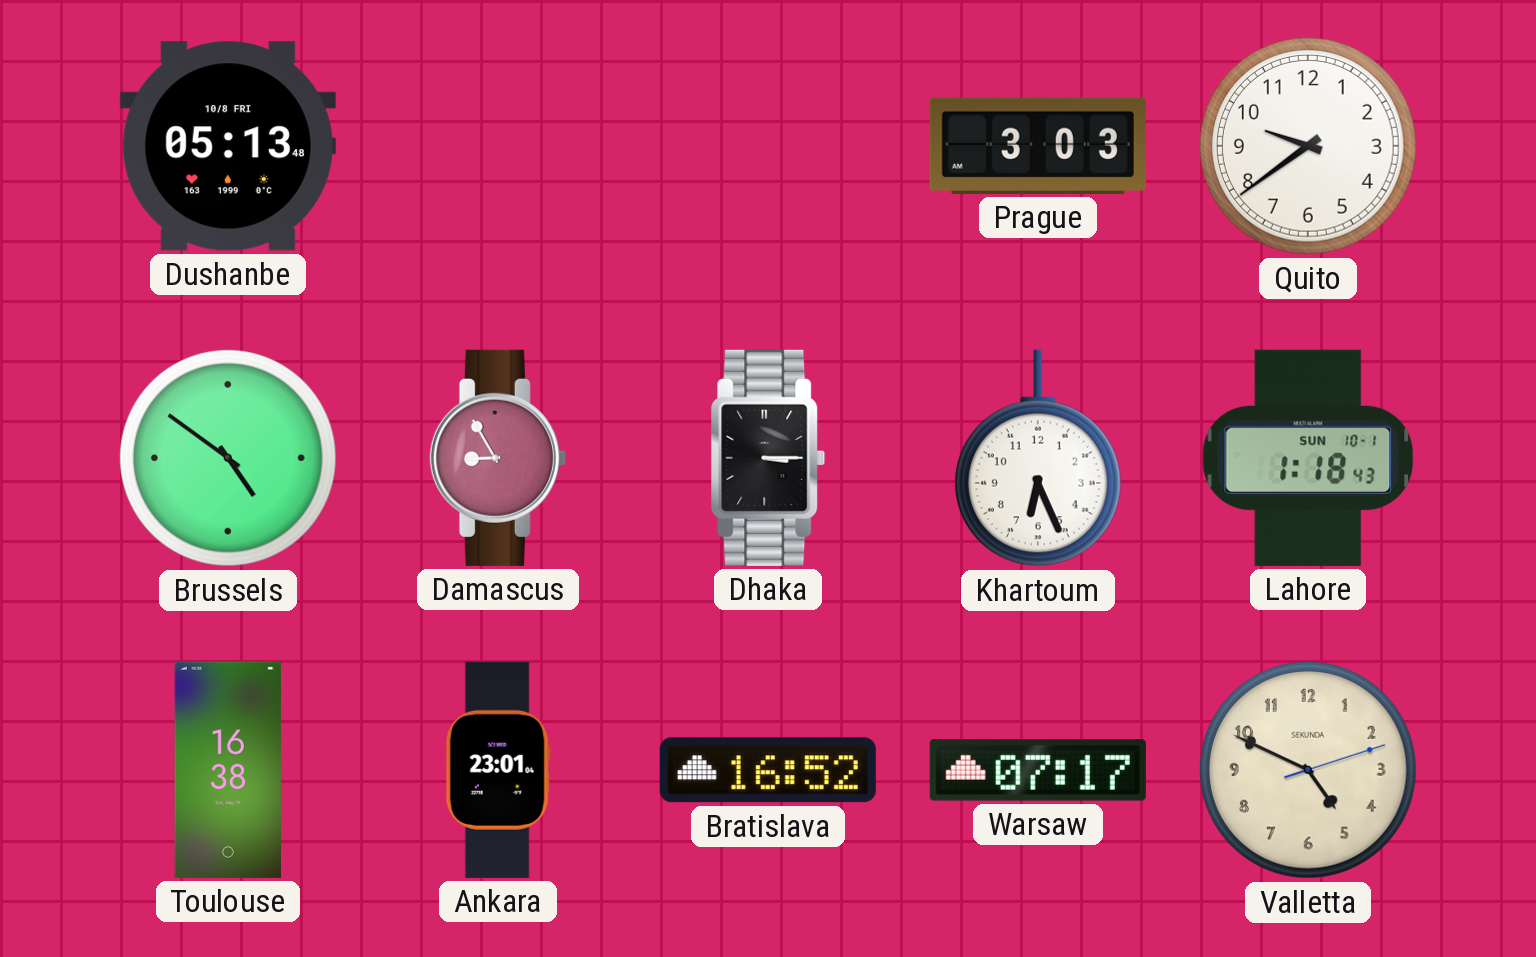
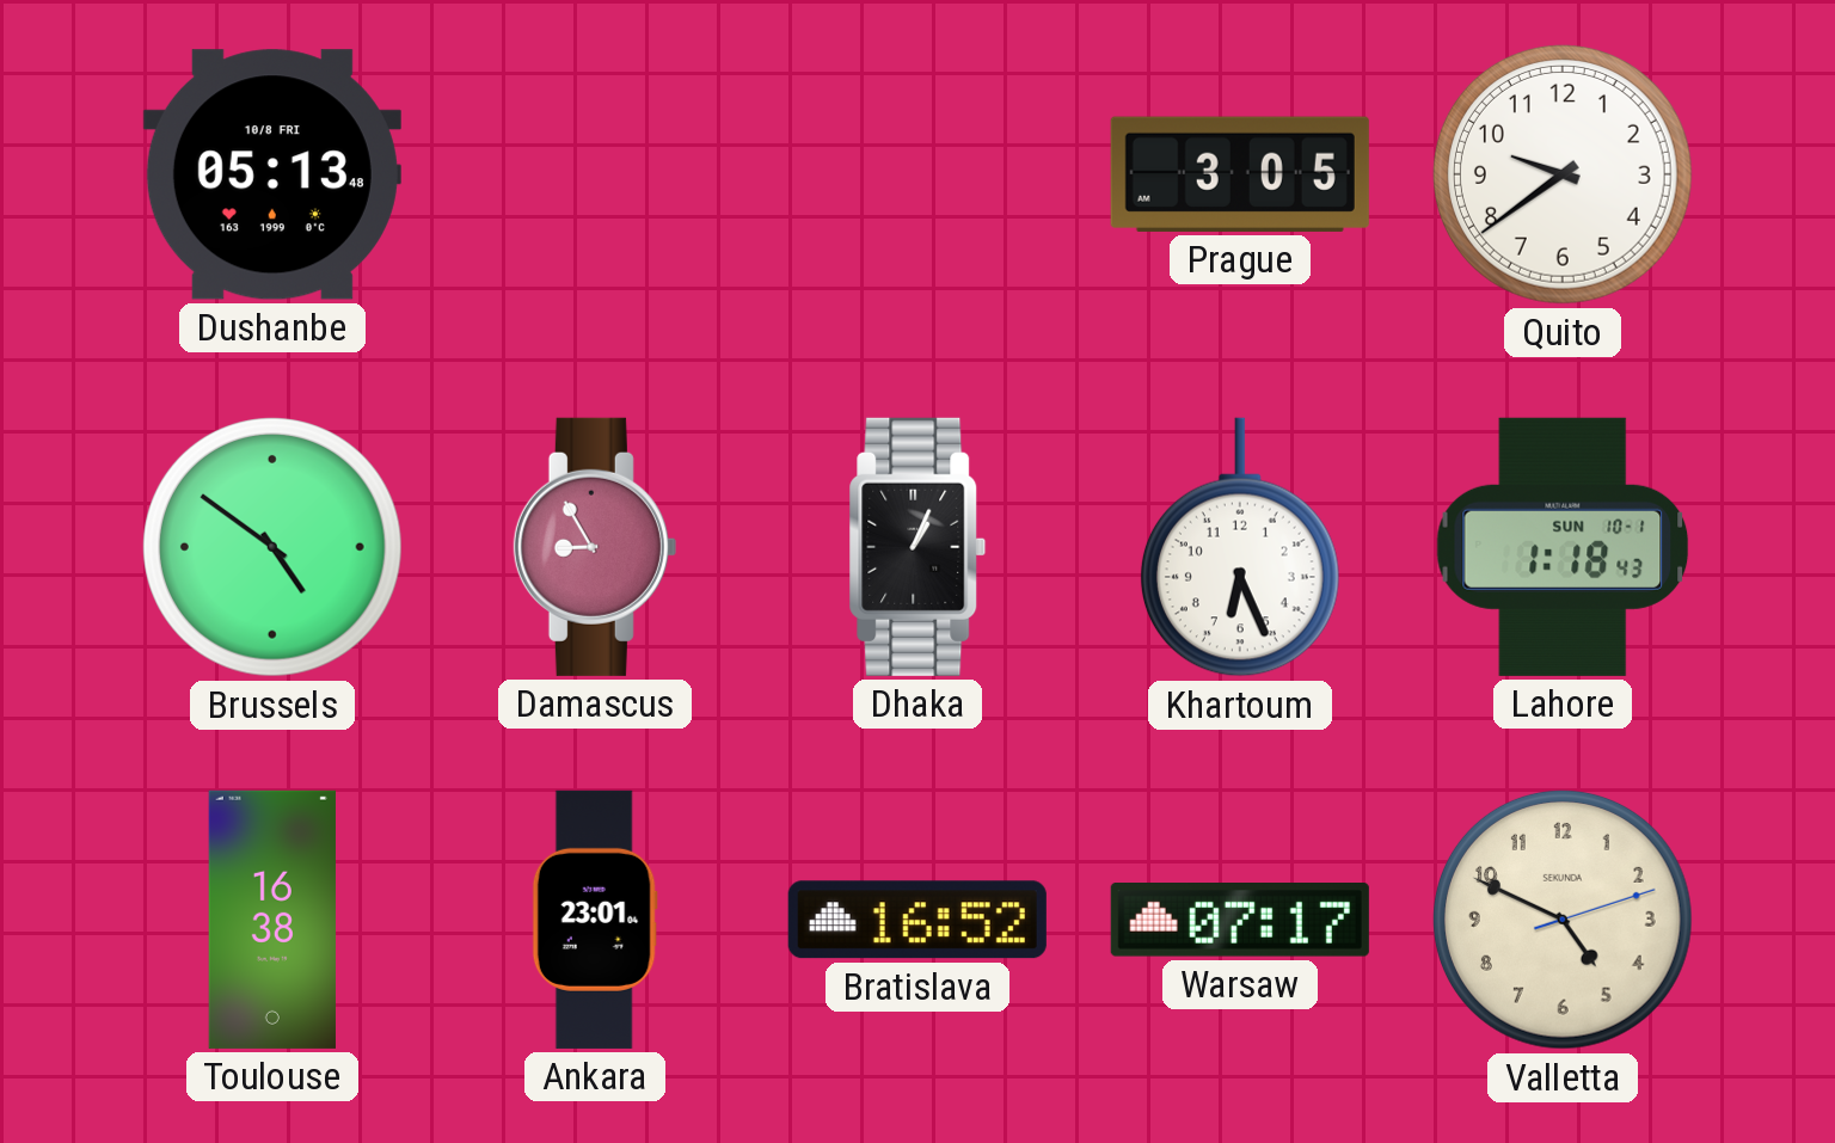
Prague: 3:03 -> 3:05
Dhaka: 3:15 -> 1:04
